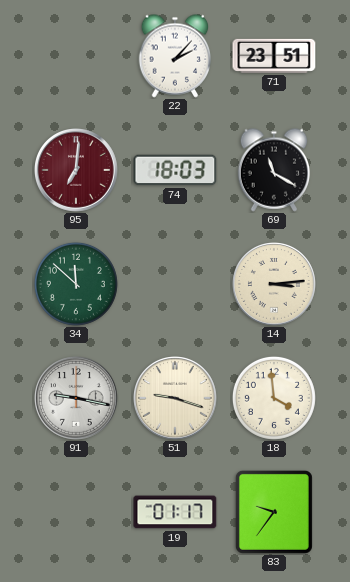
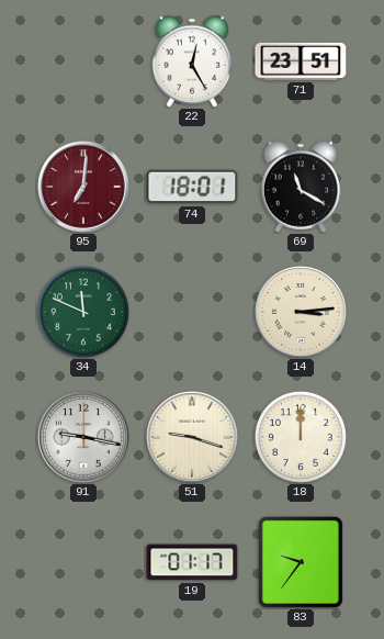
22: 2:07 -> 12:25
74: 18:03 -> 18:01
34: 11:52 -> 11:49
18: 3:59 -> 12:00
